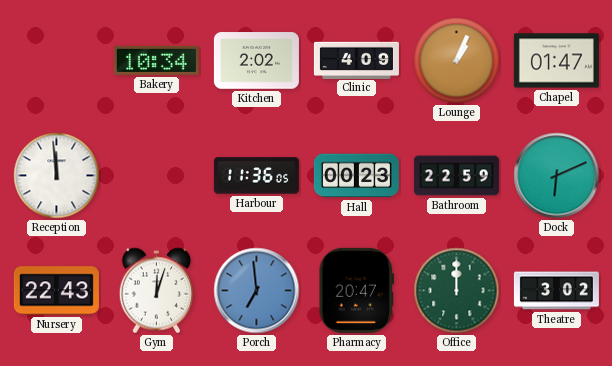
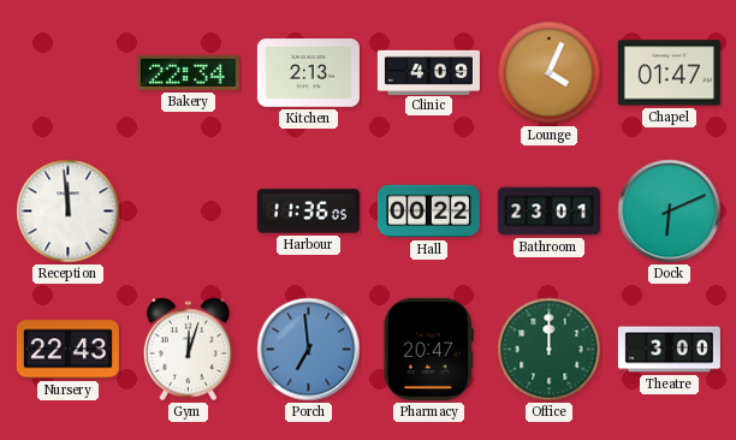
Bakery: 10:34 -> 22:34
Kitchen: 2:02 -> 2:13
Lounge: 1:04 -> 4:04
Hall: 00:23 -> 00:22
Bathroom: 22:59 -> 23:01
Theatre: 3:02 -> 3:00
